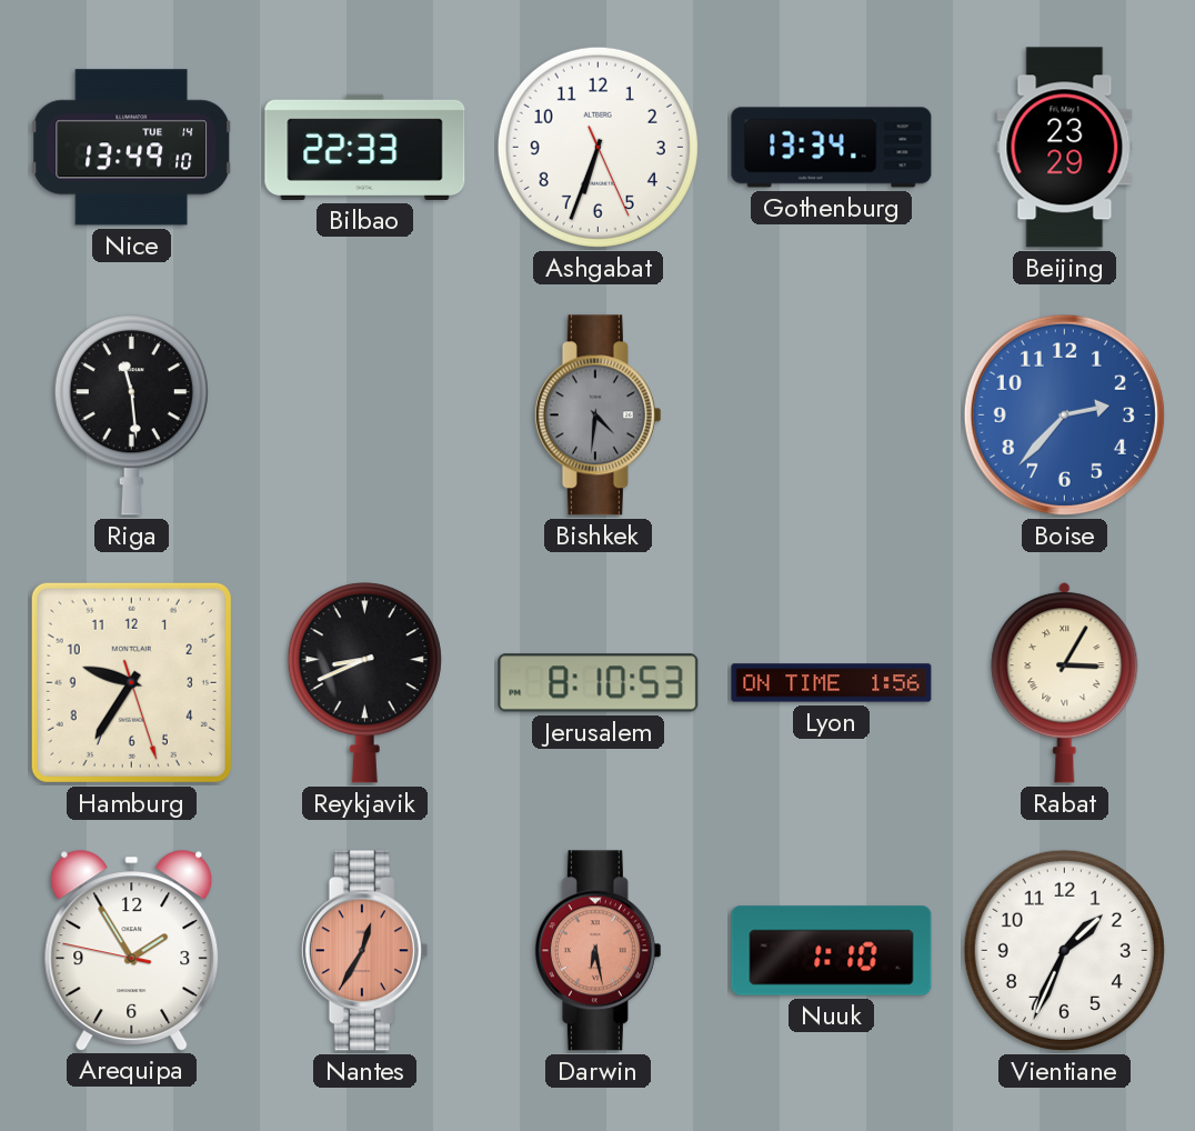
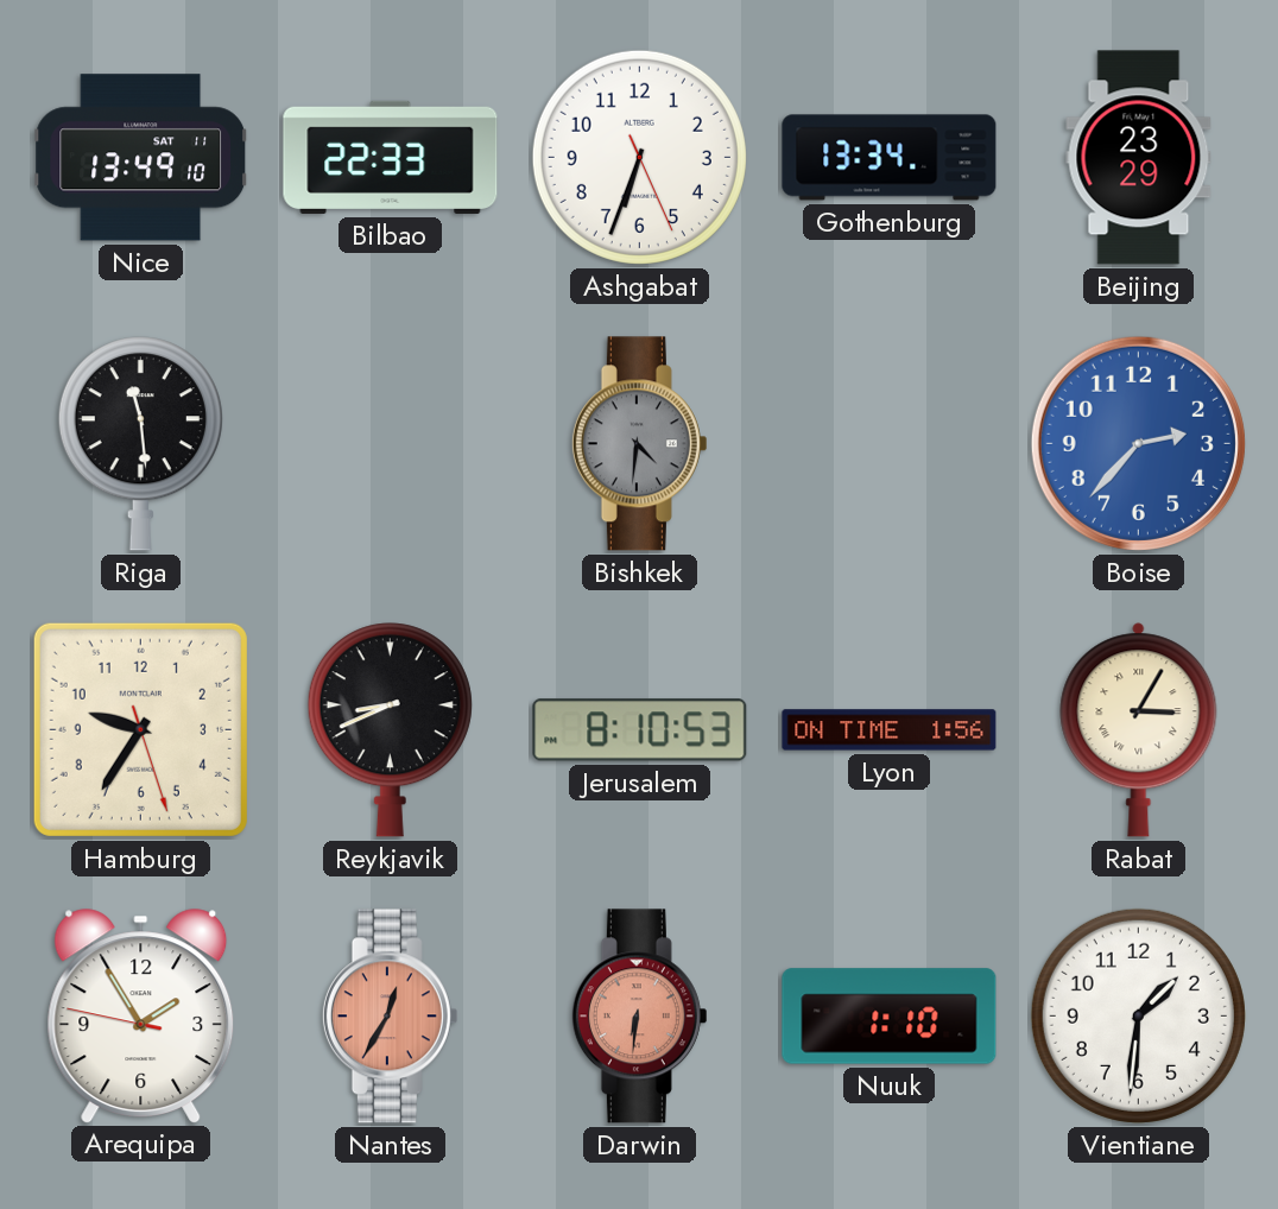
Nice date: TUE 14 -> SAT 11
Darwin: 6:28 -> 6:31
Vientiane: 1:34 -> 1:31
